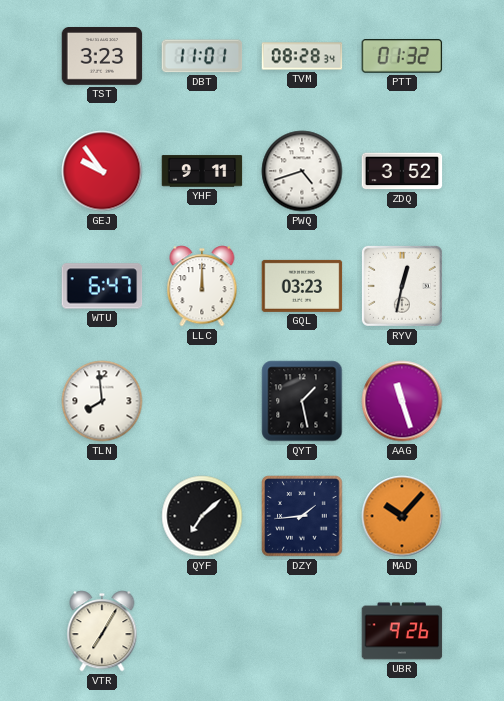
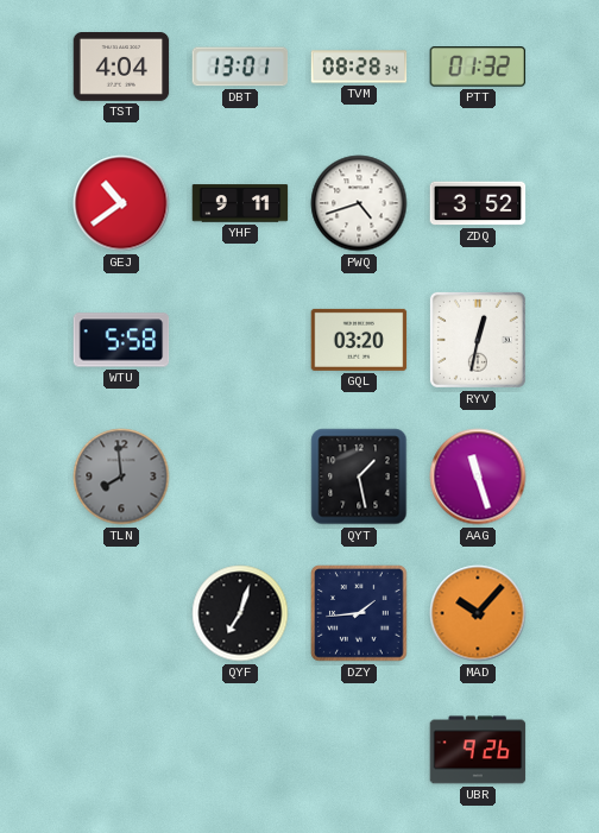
TST: 3:23 -> 4:04
DBT: 11:01 -> 13:01
GEJ: 9:54 -> 10:39
WTU: 6:47 -> 5:58
LLC: 12:00 -> none
GQL: 03:23 -> 03:20
TLN dial: white -> grey
QYF: 7:08 -> 7:03
VTR: 7:05 -> none
